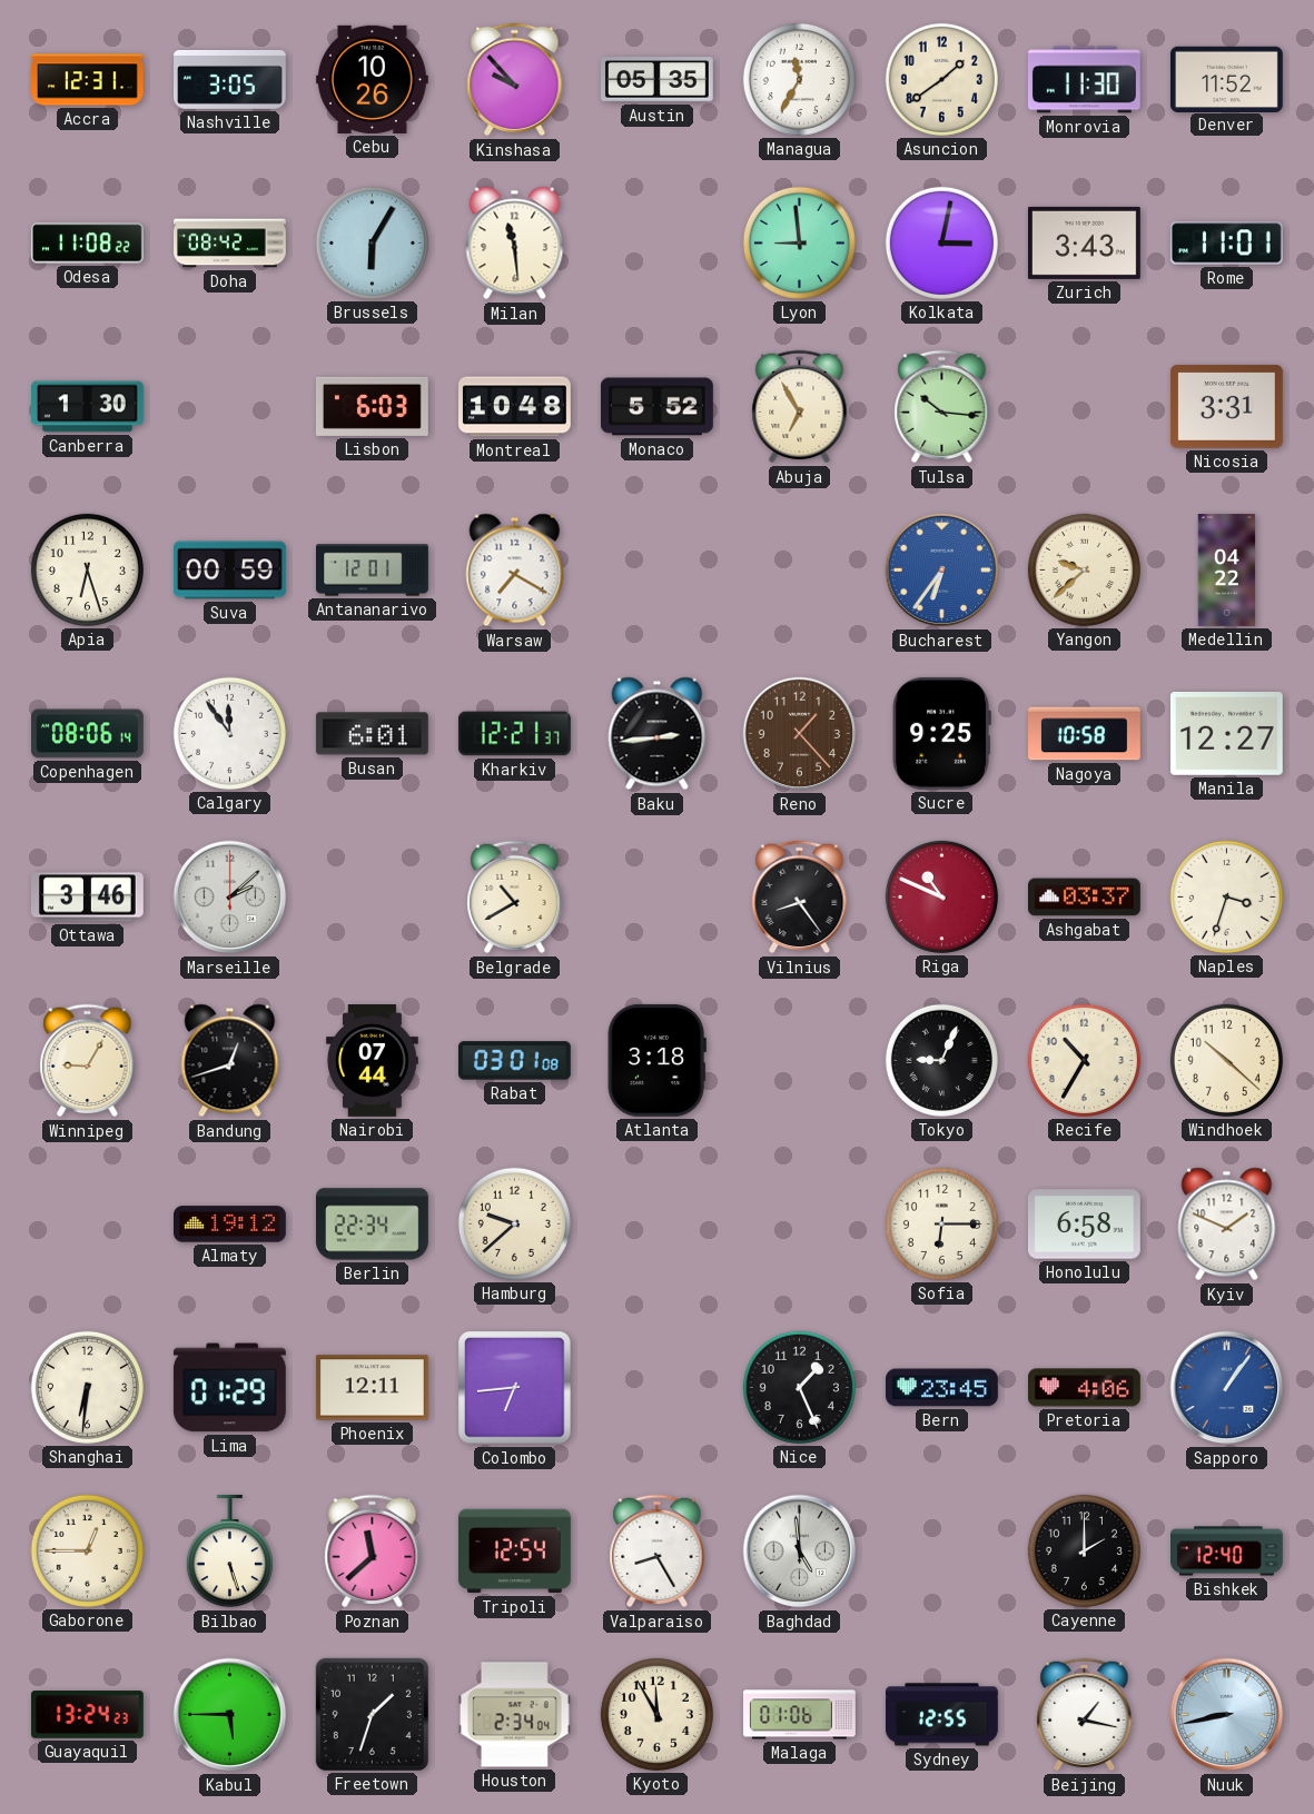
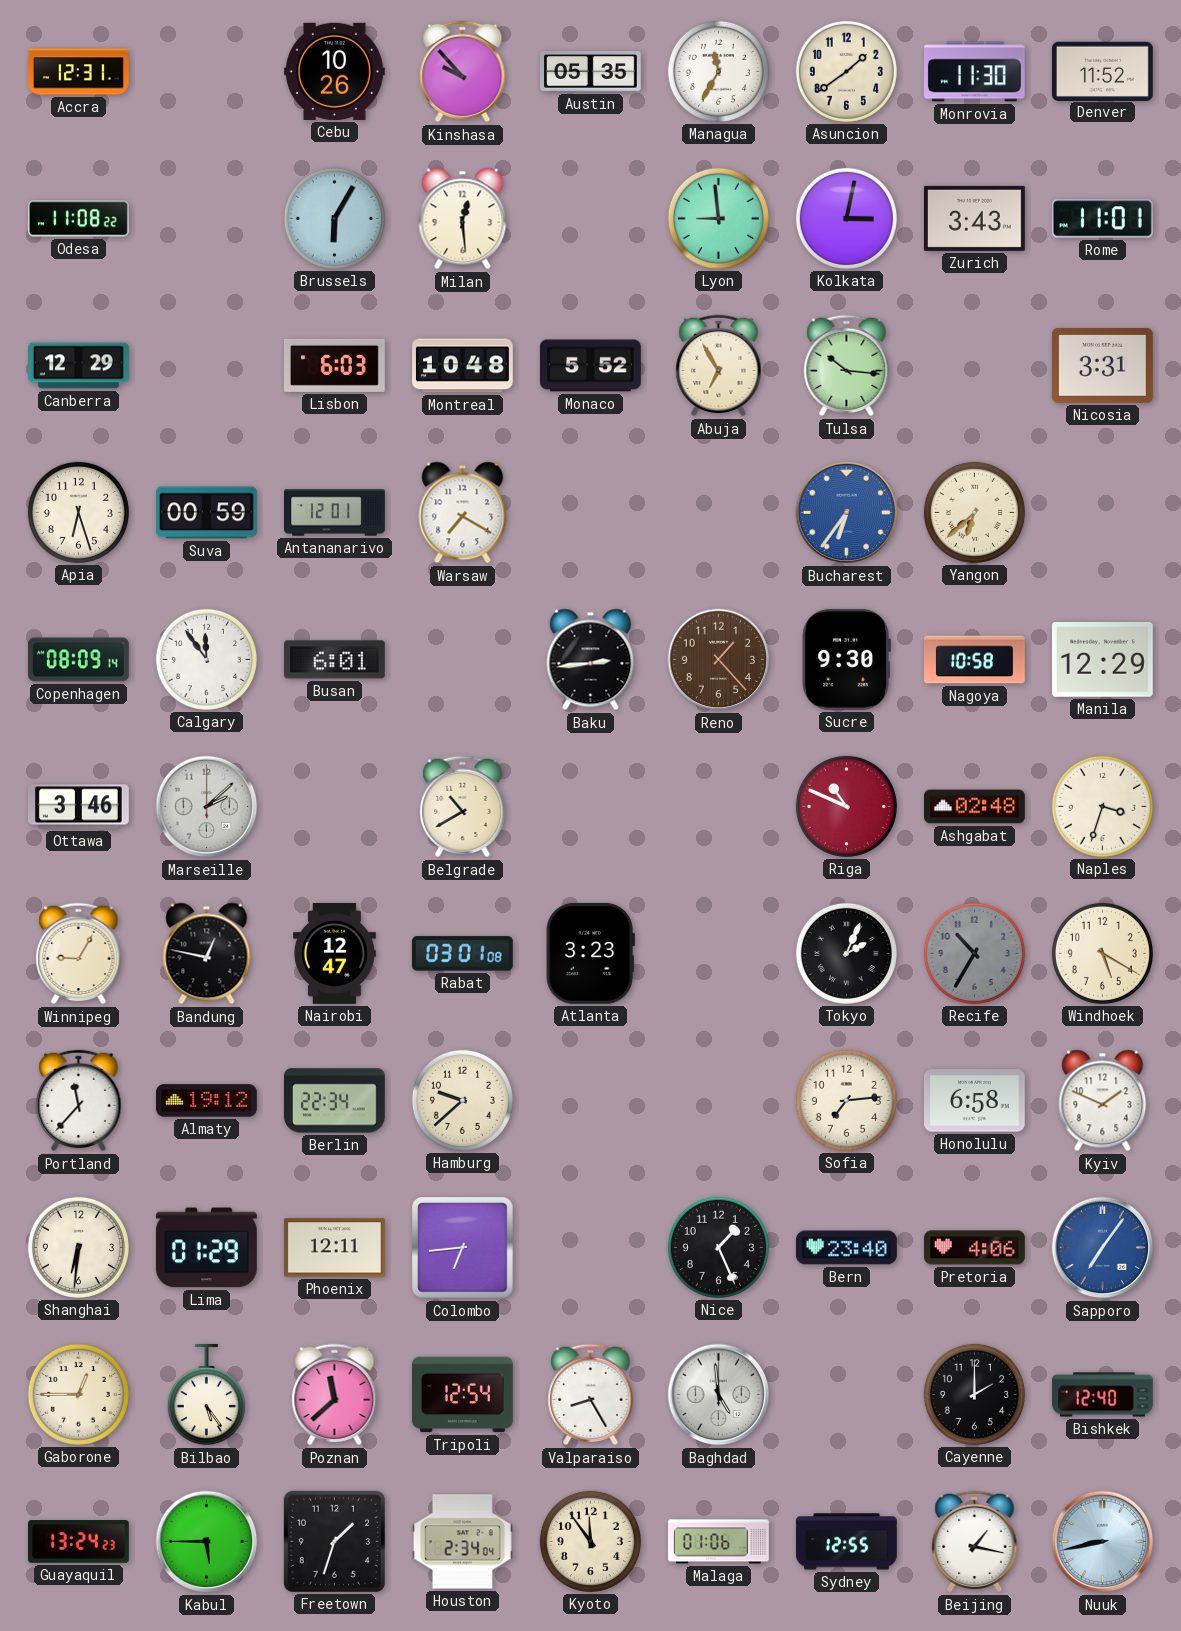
Nashville: 3:05 -> none
Doha: 08:42 -> none
Milan: 11:29 -> 12:29
Canberra: 1:30 -> 12:29
Yangon: 9:38 -> 6:38
Medellin: 04:22 -> none
Copenhagen: 08:06 -> 08:09
Kharkiv: 12:21 -> none
Sucre: 9:25 -> 9:30
Manila: 12:27 -> 12:29
Vilnius: 8:24 -> none
Ashgabat: 03:37 -> 02:48
Bandung: 12:42 -> 12:47
Nairobi: 07:44 -> 12:47
Atlanta: 3:18 -> 3:23
Tokyo: 9:04 -> 2:04
Recife dial: cream -> grey
Windhoek: 10:22 -> 5:20
Portland: none -> 11:37
Sofia: 6:15 -> 7:14
Bern: 23:45 -> 23:40
Sapporo: 1:06 -> 7:06
Bilbao: 5:27 -> 5:24
Kyoto: 11:55 -> 11:54
